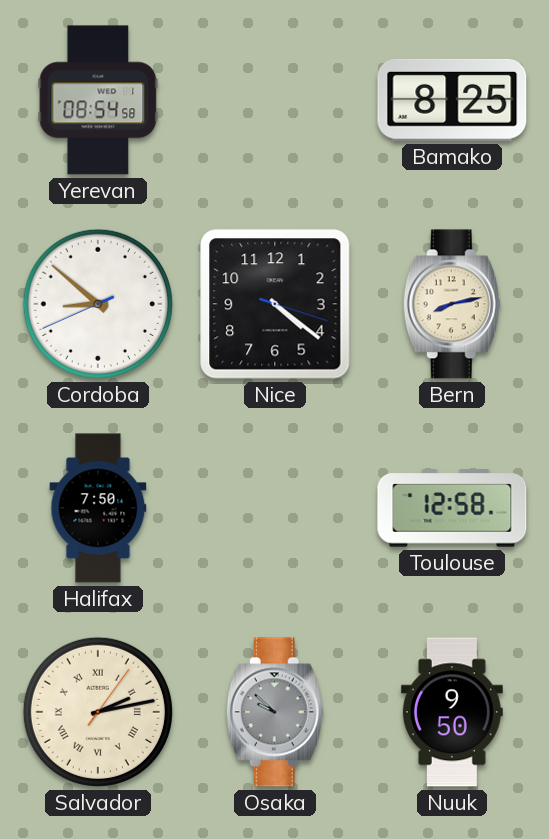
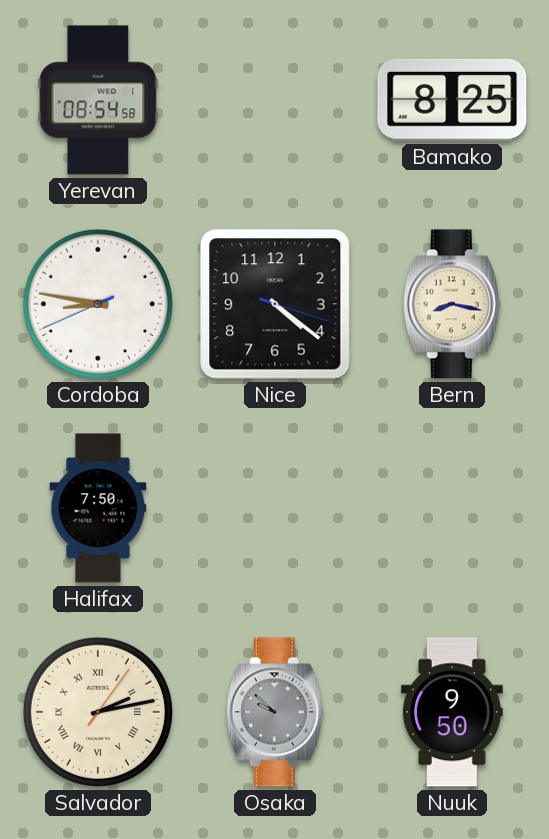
Cordoba: 8:51 -> 8:46
Bern: 8:13 -> 8:17
Toulouse: 12:58 -> none
